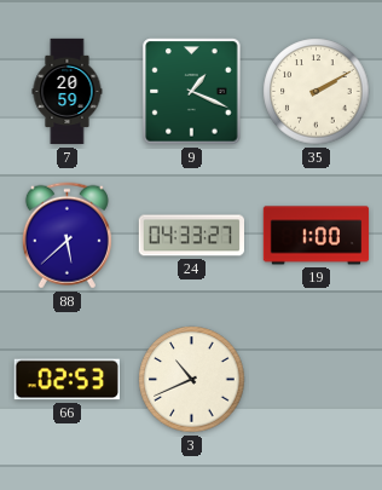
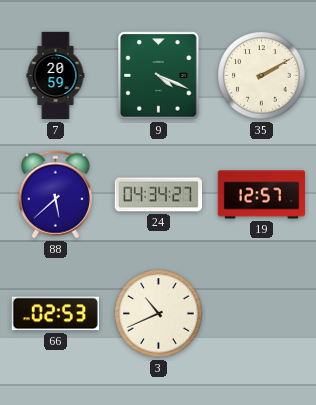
9: 1:19 -> 4:19
24: 04:33 -> 04:34
19: 1:00 -> 12:57
